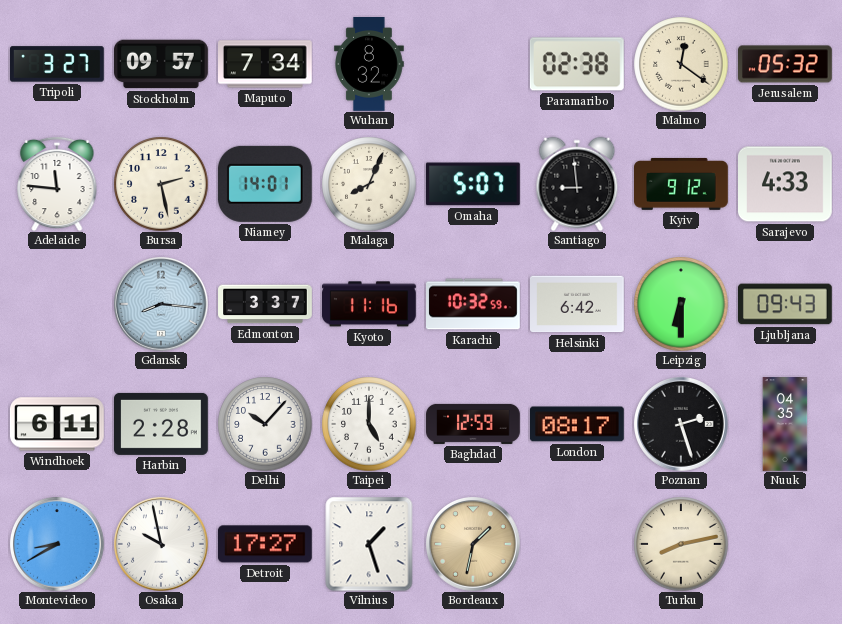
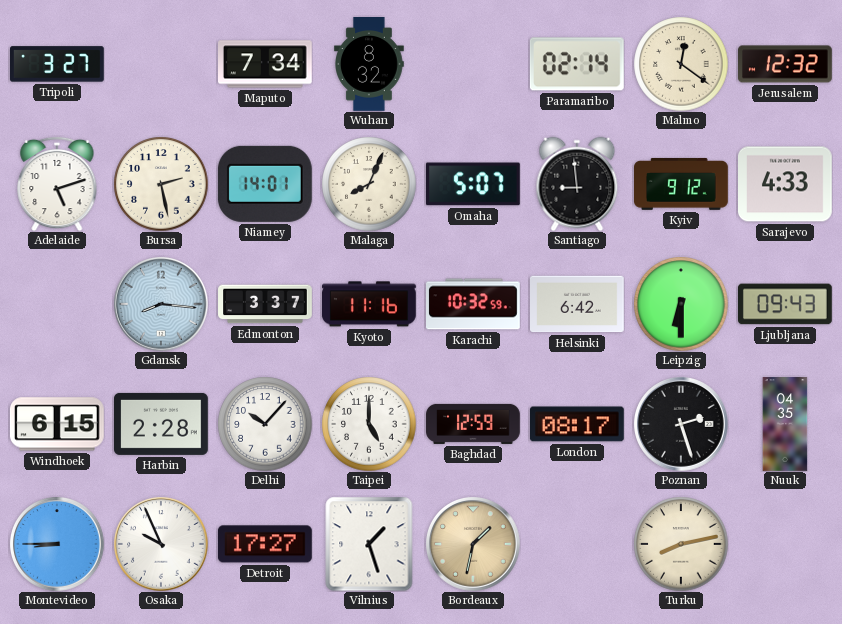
Stockholm: 09:57 -> none
Paramaribo: 02:38 -> 02:14
Jerusalem: 05:32 -> 12:32
Adelaide: 11:46 -> 5:12
Windhoek: 6:11 -> 6:15
Montevideo: 8:40 -> 8:45
Osaka: 9:58 -> 9:56
